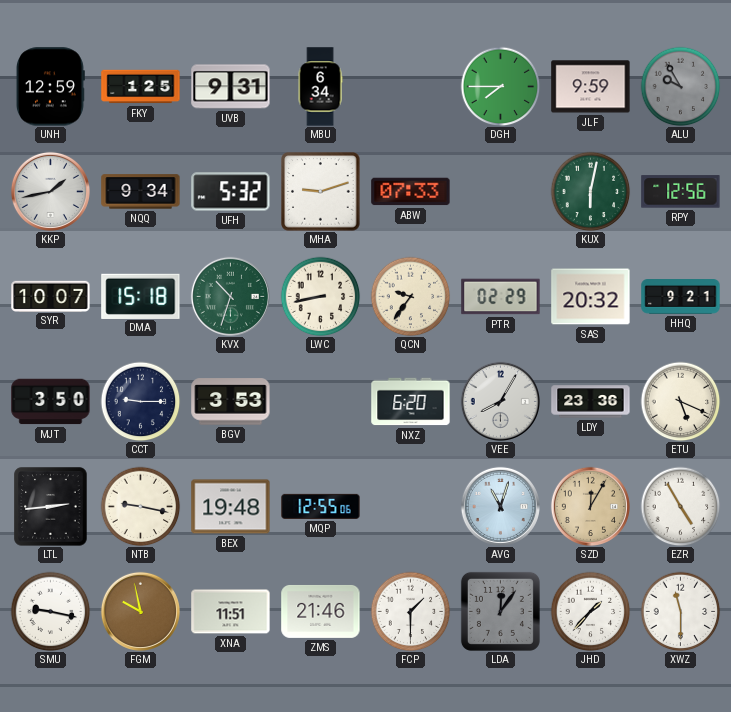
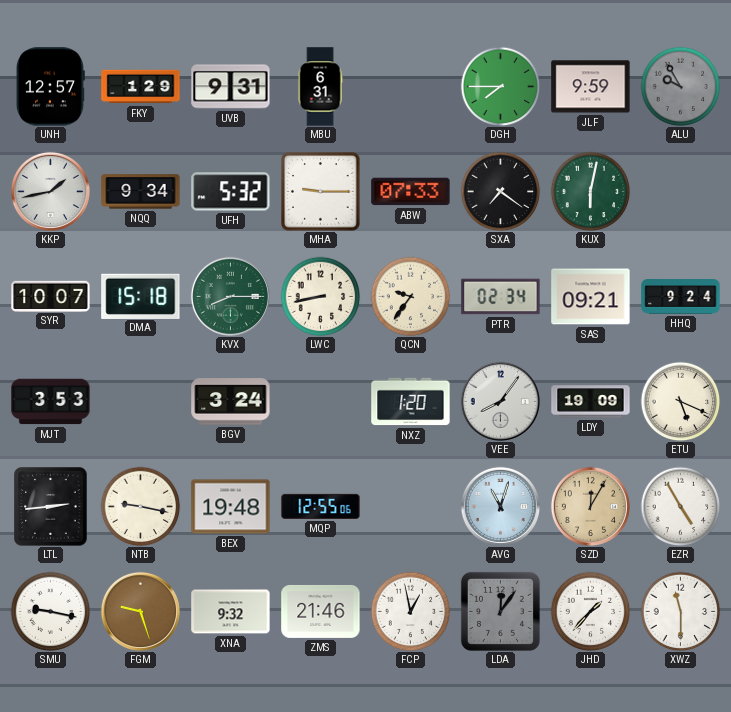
UNH: 12:59 -> 12:57
FKY: 1:25 -> 1:29
MBU: 6:34 -> 6:31
MHA: 9:12 -> 9:15
SXA: none -> 7:21
RPY: 12:56 -> none
KVX: 10:33 -> 8:15
PTR: 02:29 -> 02:34
SAS: 20:32 -> 09:21
HHQ: 9:21 -> 9:24
MJT: 3:50 -> 3:53
CCT: 9:15 -> none
BGV: 3:53 -> 3:24
NXZ: 6:20 -> 1:20
VEE: 8:05 -> 8:06
LDY: 23:36 -> 19:09
FGM: 9:58 -> 9:27
XNA: 11:51 -> 9:32
FCP: 1:30 -> 12:58
